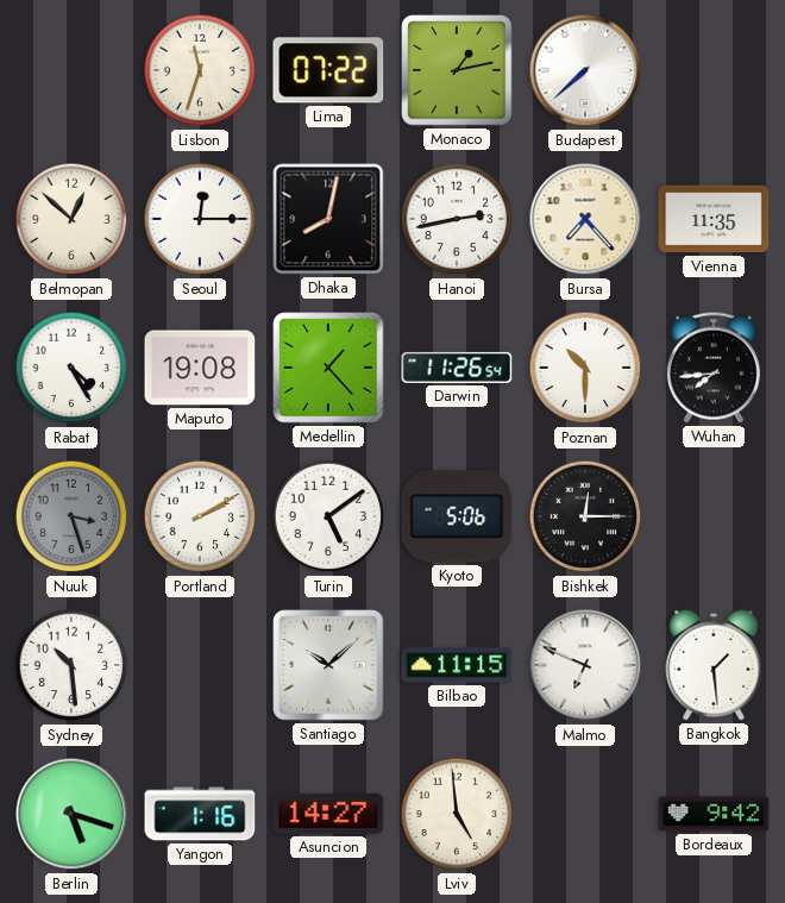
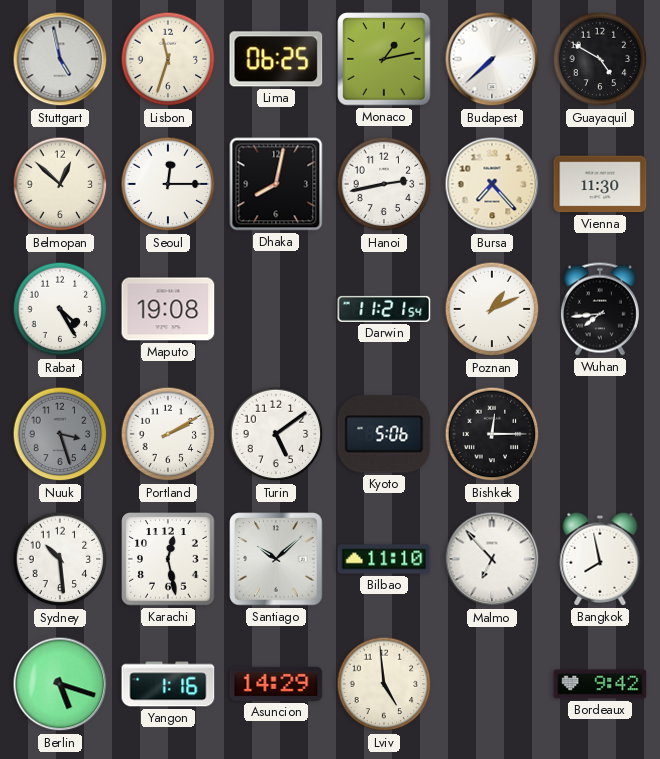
Stuttgart: none -> 4:58
Lima: 07:22 -> 06:25
Guayaquil: none -> 4:50
Vienna: 11:35 -> 11:30
Medellin: 1:23 -> none
Darwin: 11:26 -> 11:21
Poznan: 10:30 -> 1:11
Karachi: none -> 12:28
Bilbao: 11:15 -> 11:10
Malmo: 6:49 -> 6:53
Bangkok: 1:29 -> 7:58
Asuncion: 14:27 -> 14:29
